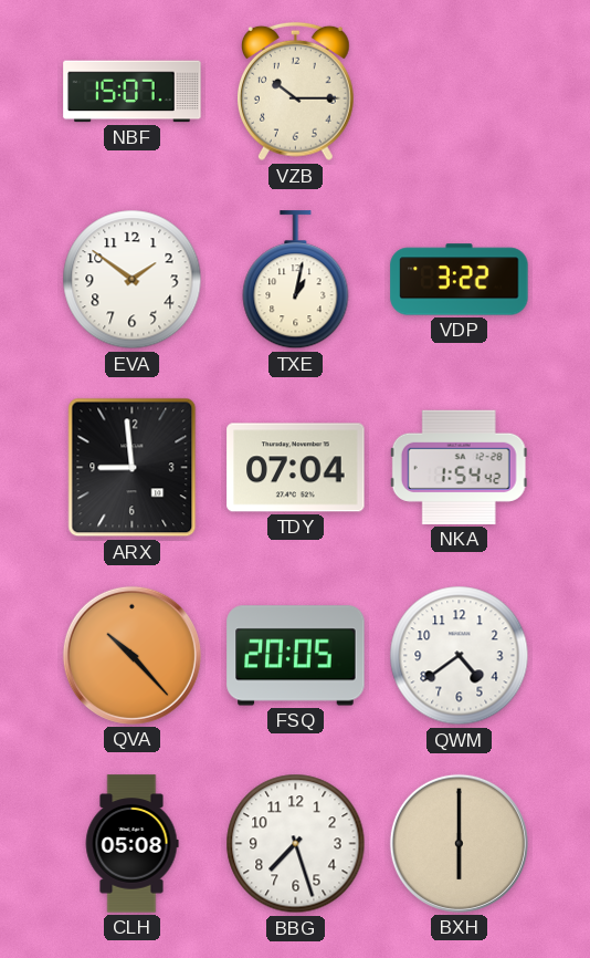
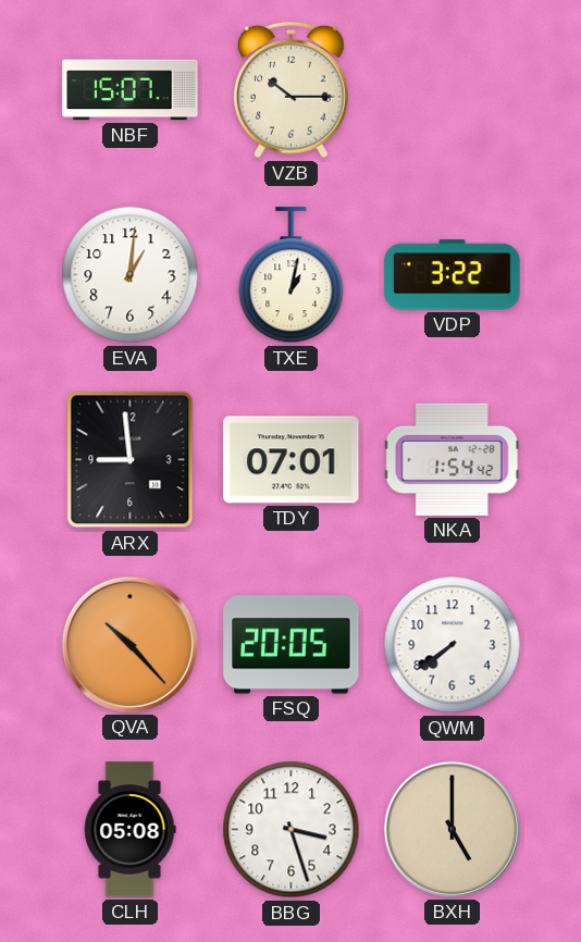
EVA: 1:51 -> 1:01
TDY: 07:04 -> 07:01
QWM: 4:39 -> 7:39
BBG: 7:27 -> 3:27
BXH: 6:00 -> 5:00
